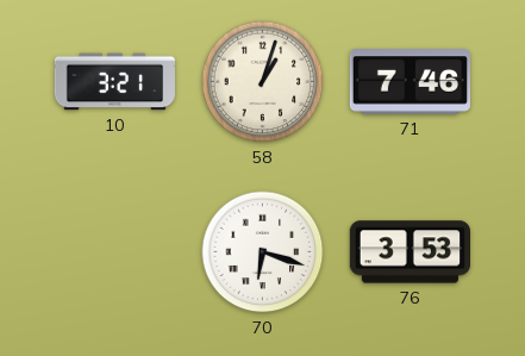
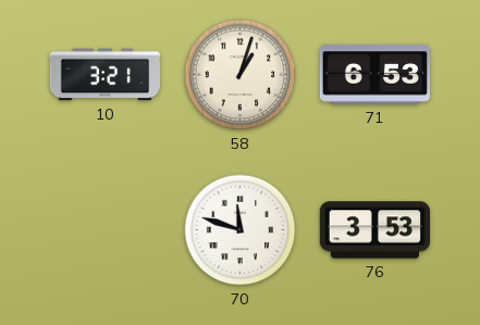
71: 7:46 -> 6:53
70: 6:18 -> 11:48
